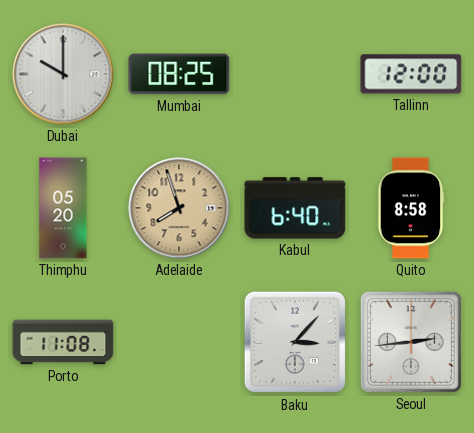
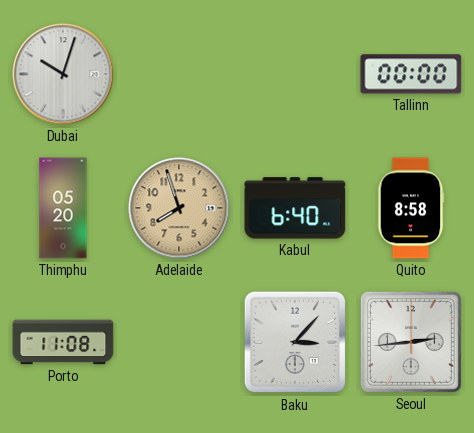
Dubai: 10:00 -> 10:03
Mumbai: 08:25 -> none
Tallinn: 12:00 -> 00:00
